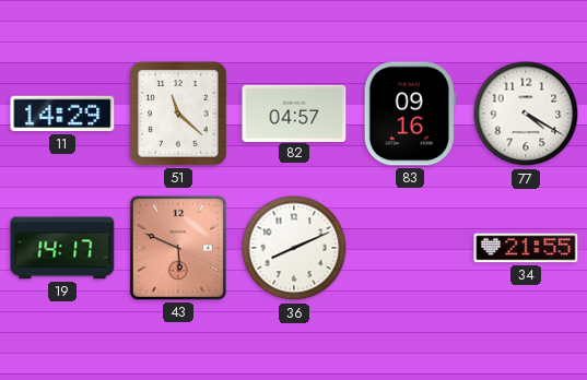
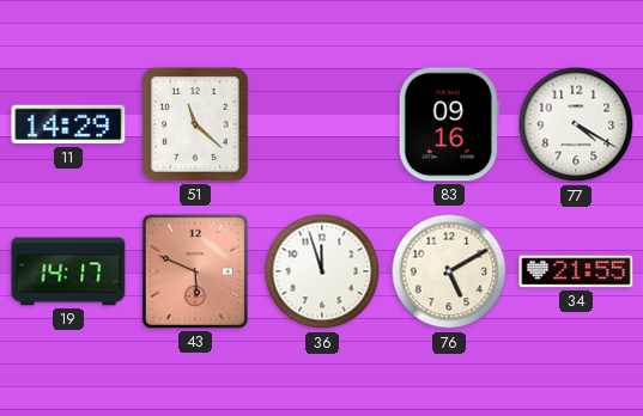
82: 04:57 -> none
36: 8:11 -> 11:57
76: none -> 5:10
